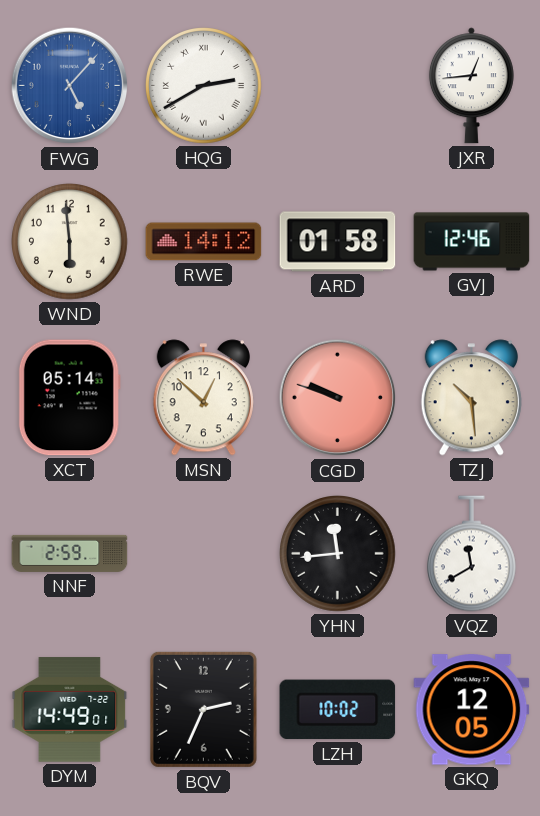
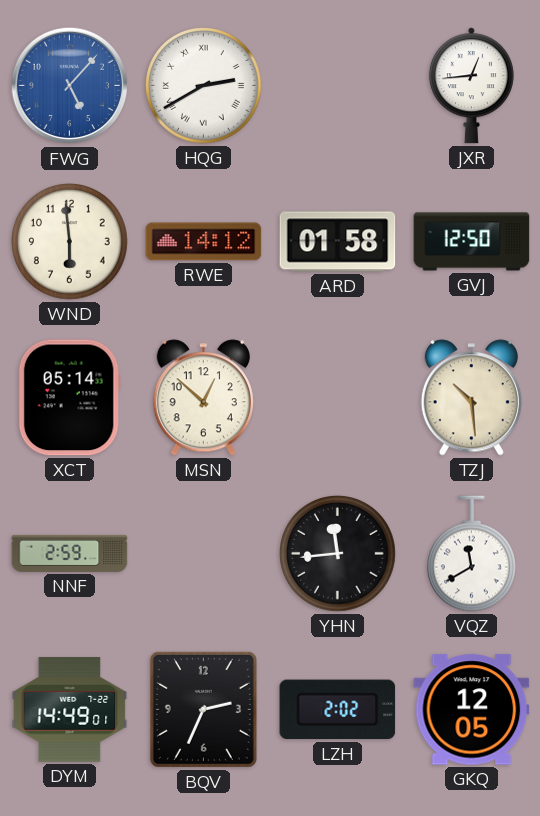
GVJ: 12:46 -> 12:50
CGD: 9:48 -> none
LZH: 10:02 -> 2:02
